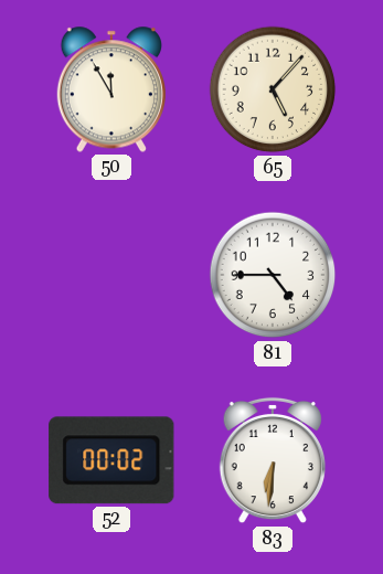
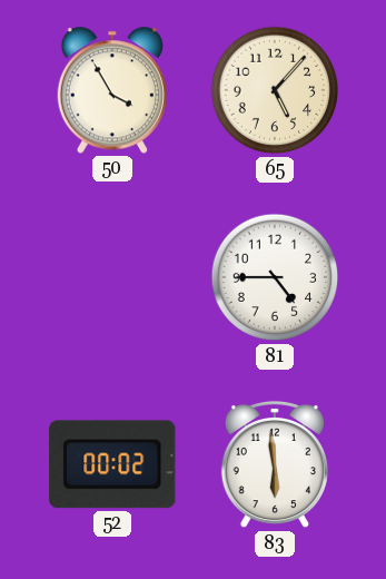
50: 11:55 -> 3:55
83: 6:31 -> 5:59
